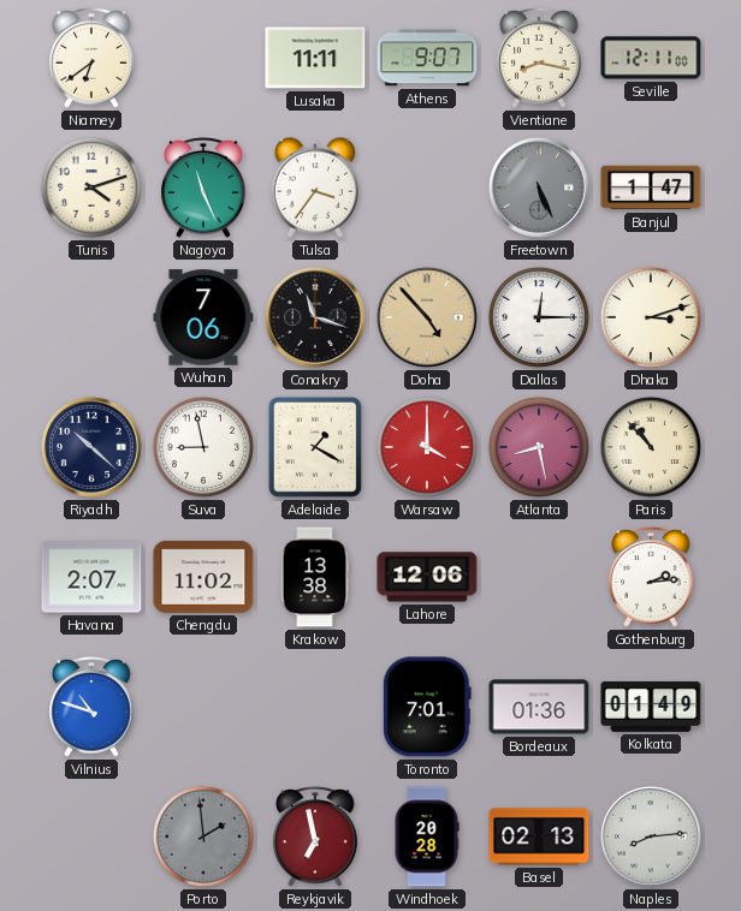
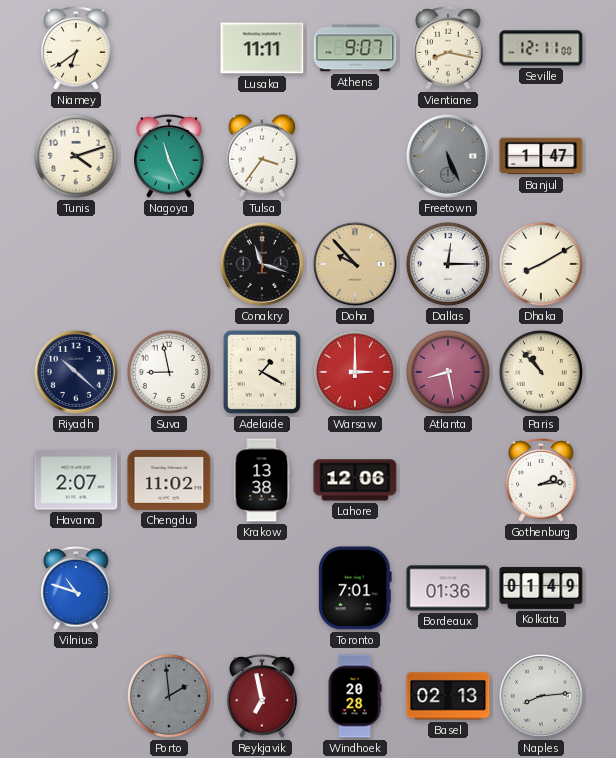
Wuhan: 7:06 -> none
Doha: 4:53 -> 9:53
Dhaka: 3:12 -> 8:10
Warsaw: 4:00 -> 3:00
